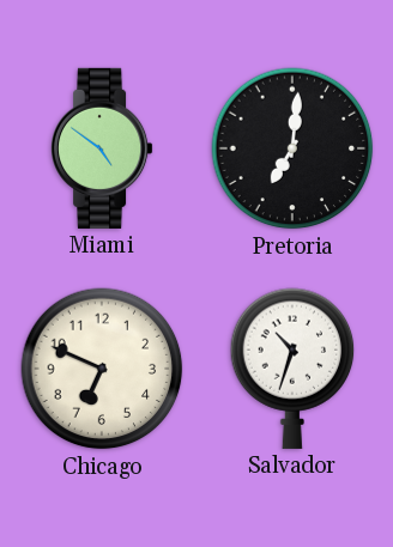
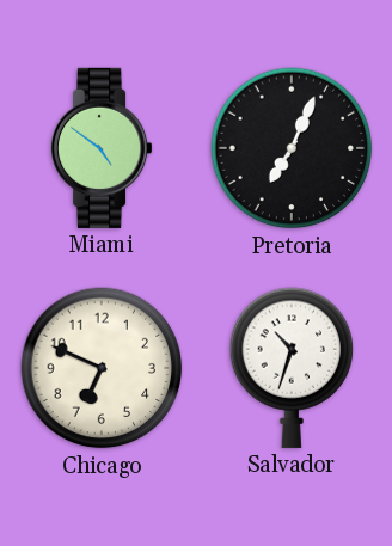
Pretoria: 7:01 -> 7:04
